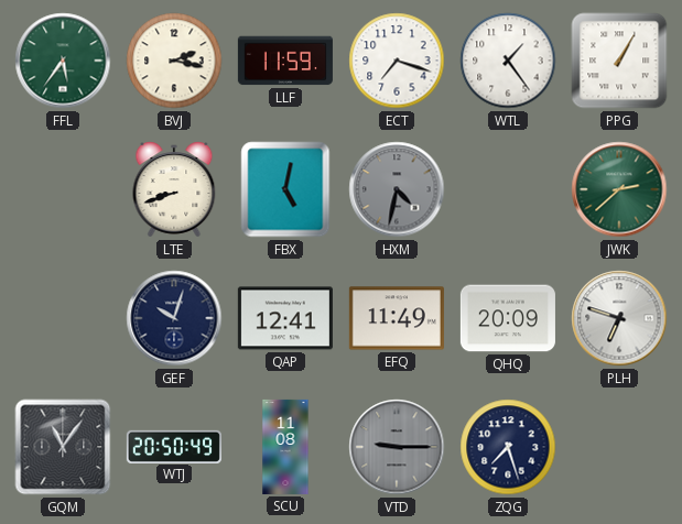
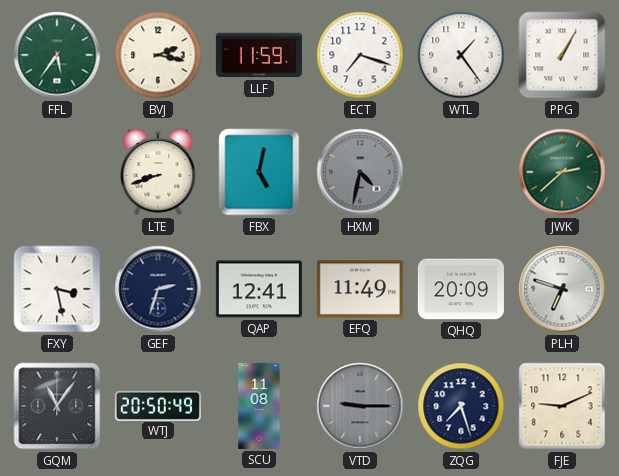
FXY: none -> 3:28
GEF: 10:03 -> 2:33
FJE: none -> 9:11
